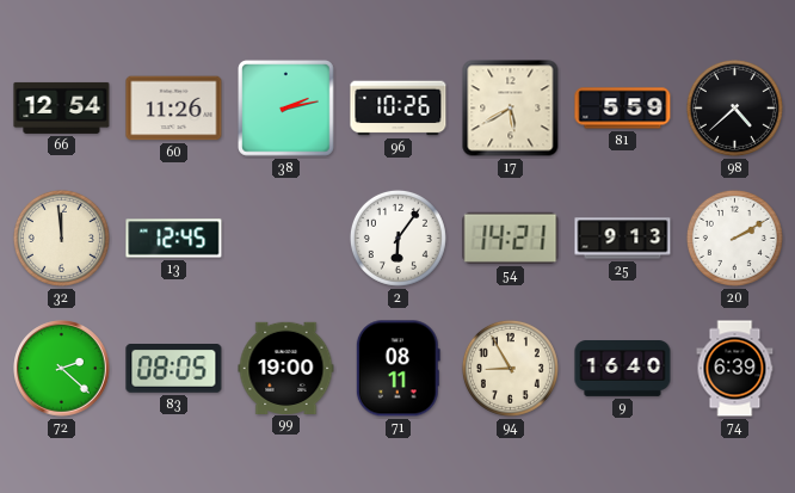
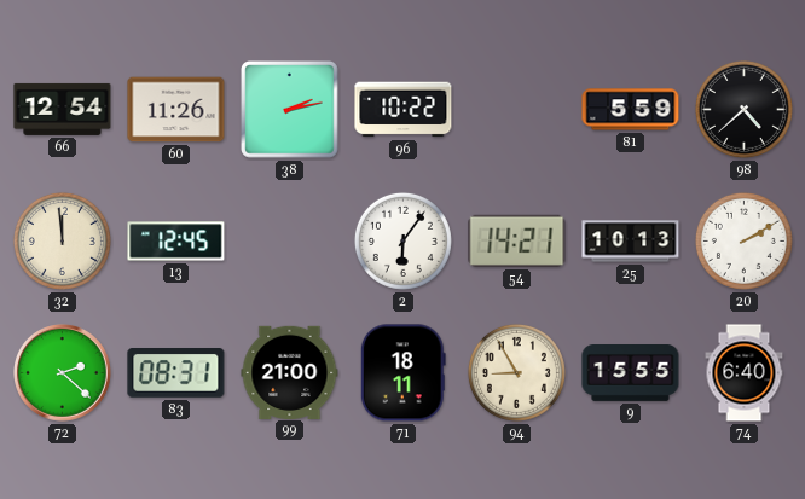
96: 10:26 -> 10:22
17: 5:40 -> none
25: 9:13 -> 10:13
83: 08:05 -> 08:31
99: 19:00 -> 21:00
71: 08:11 -> 18:11
9: 16:40 -> 15:55
74: 6:39 -> 6:40
